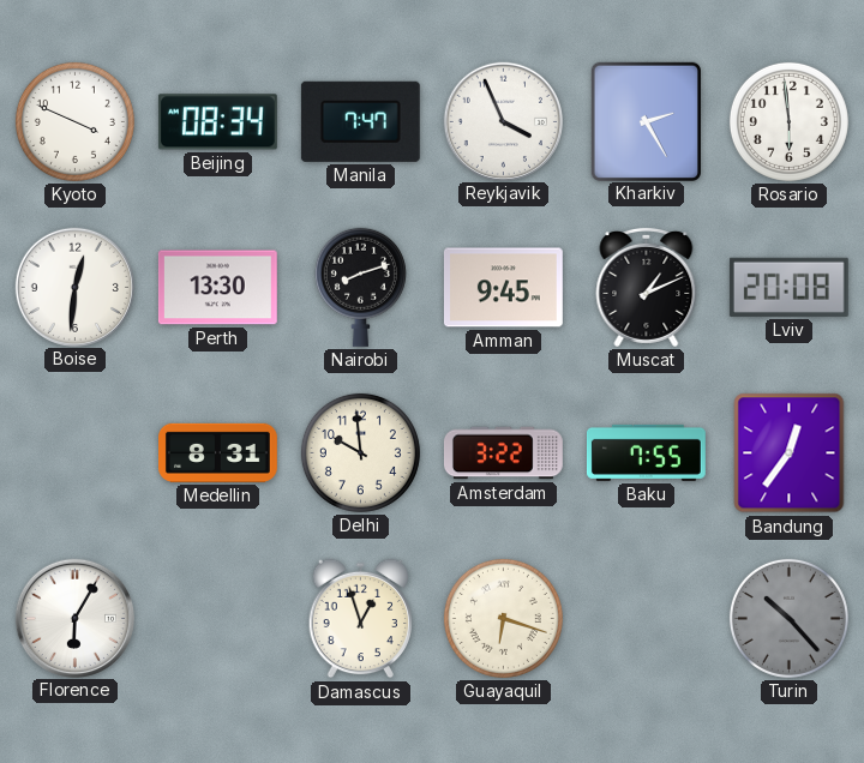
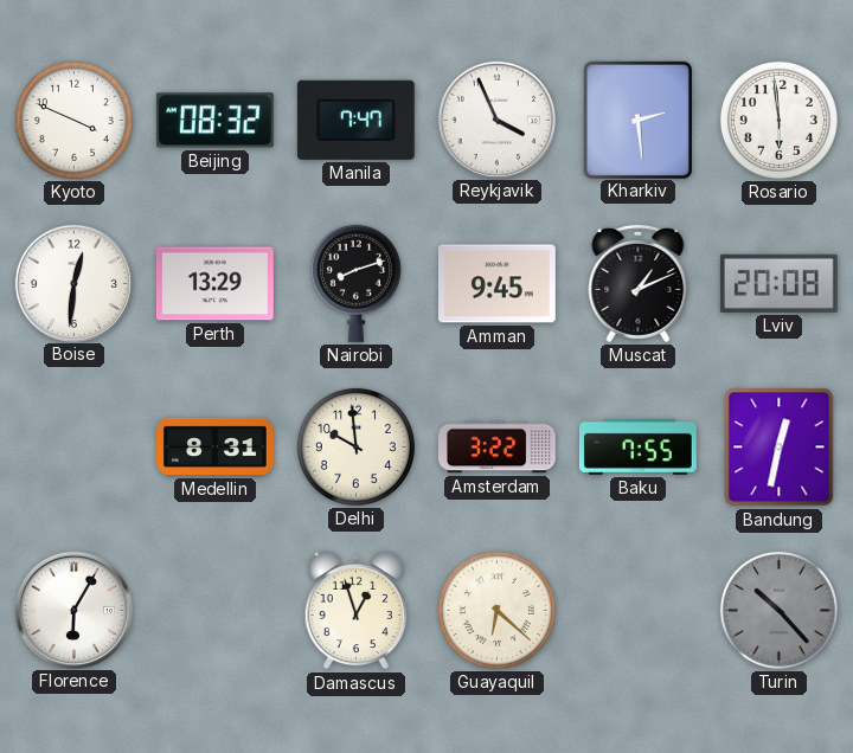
Beijing: 08:34 -> 08:32
Kharkiv: 2:25 -> 2:29
Perth: 13:30 -> 13:29
Bandung: 12:36 -> 12:32
Guayaquil: 6:18 -> 6:22
